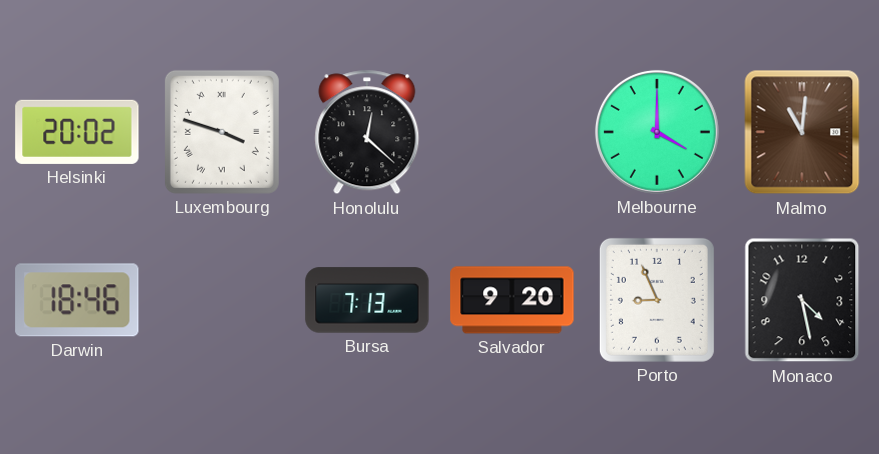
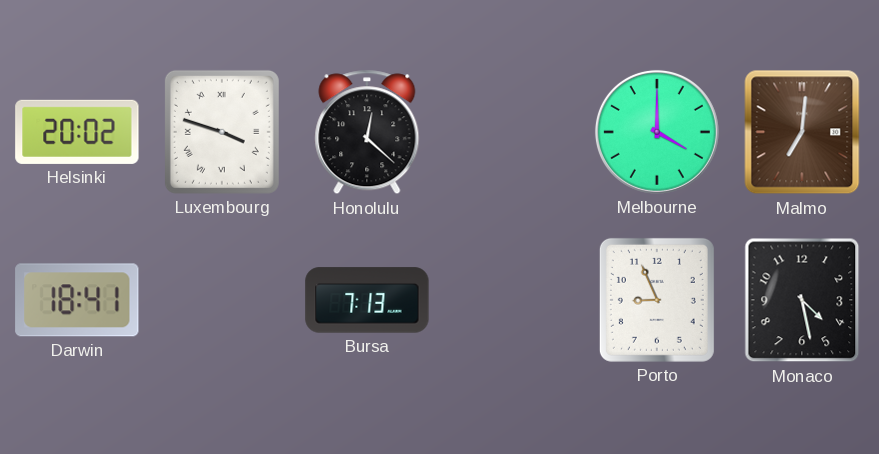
Malmo: 11:01 -> 7:01
Darwin: 18:46 -> 18:41
Salvador: 9:20 -> none
